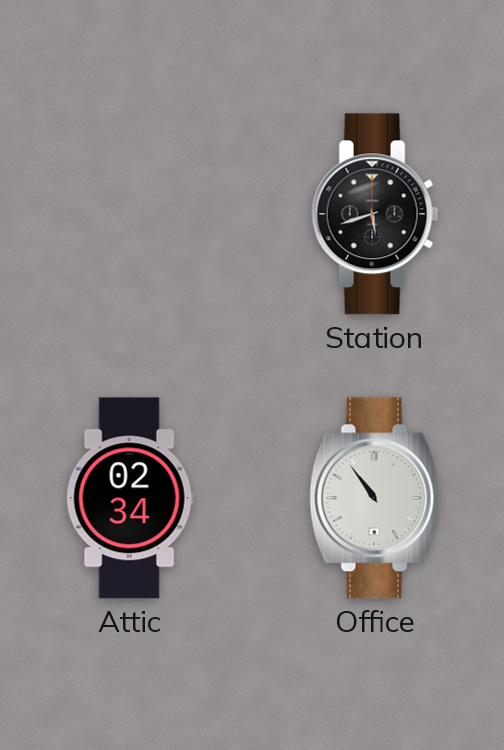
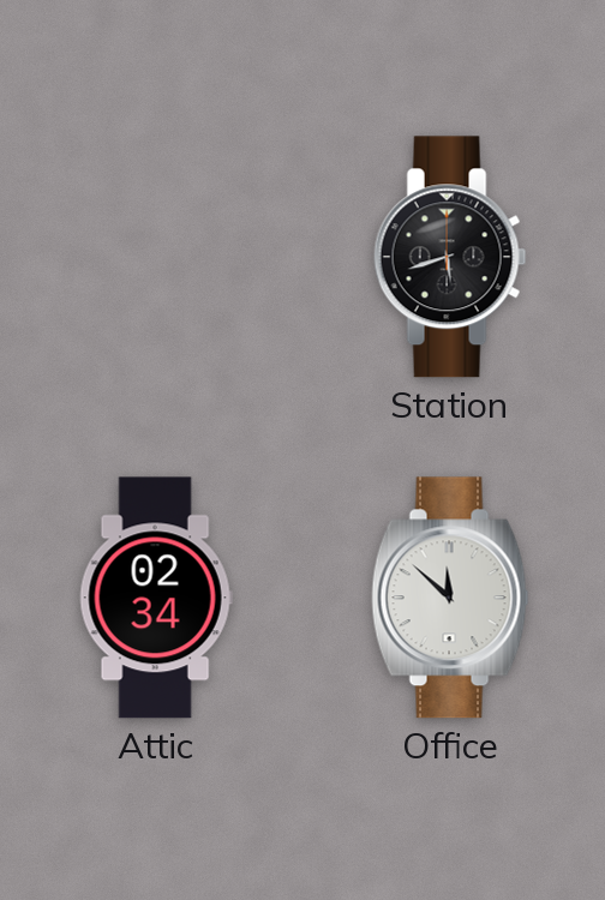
Office: 10:54 -> 11:52
